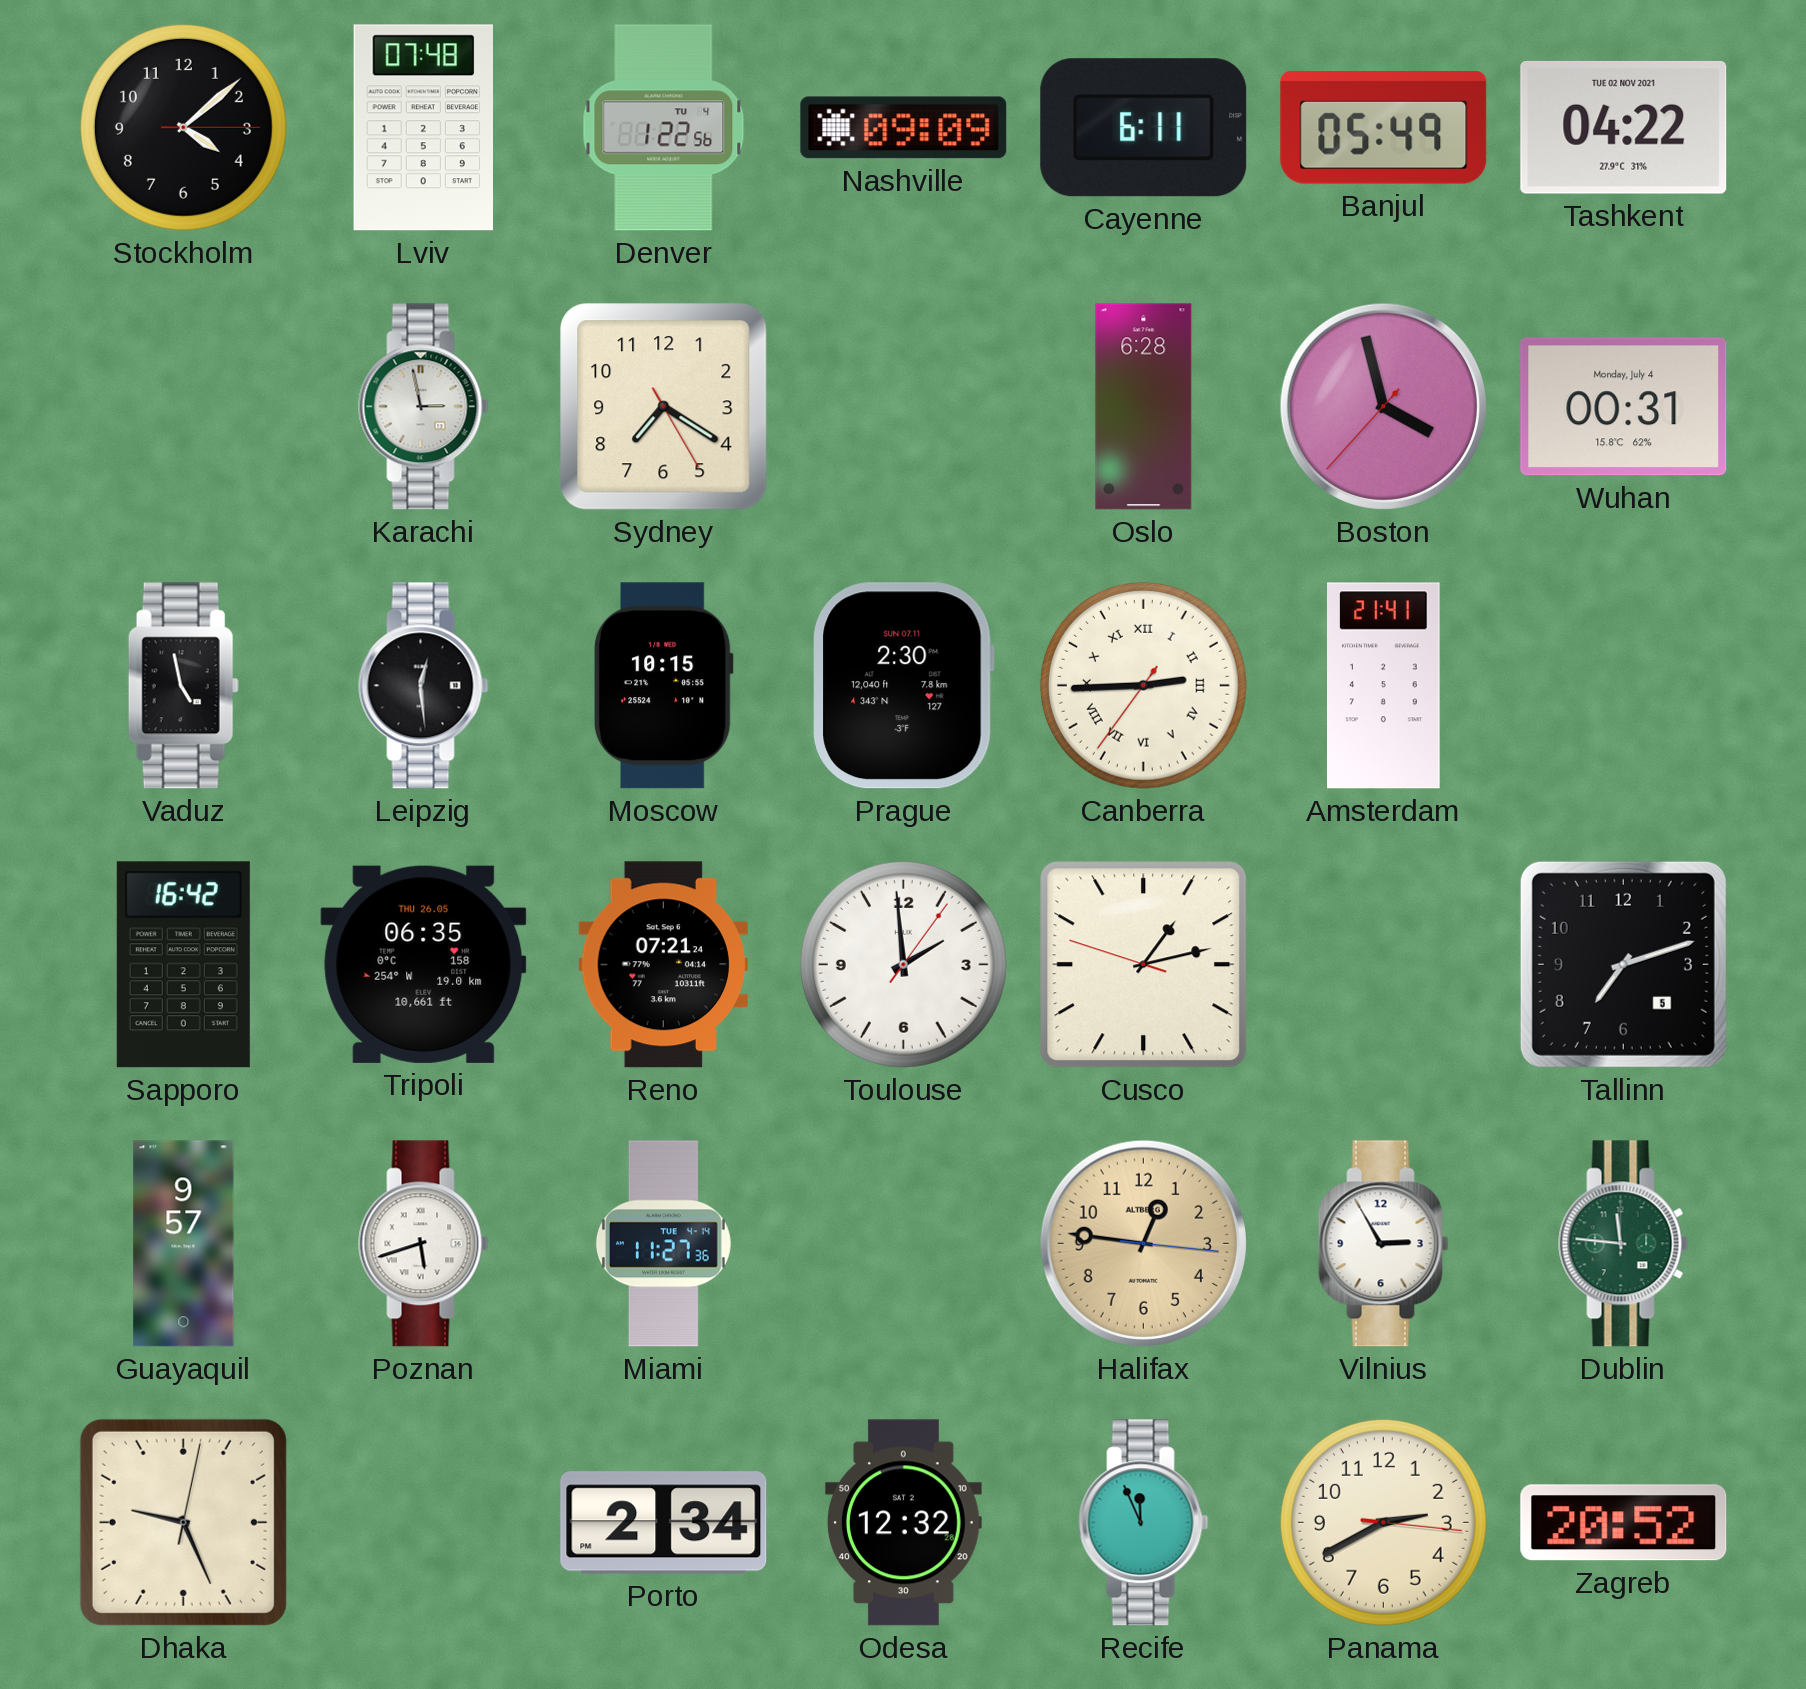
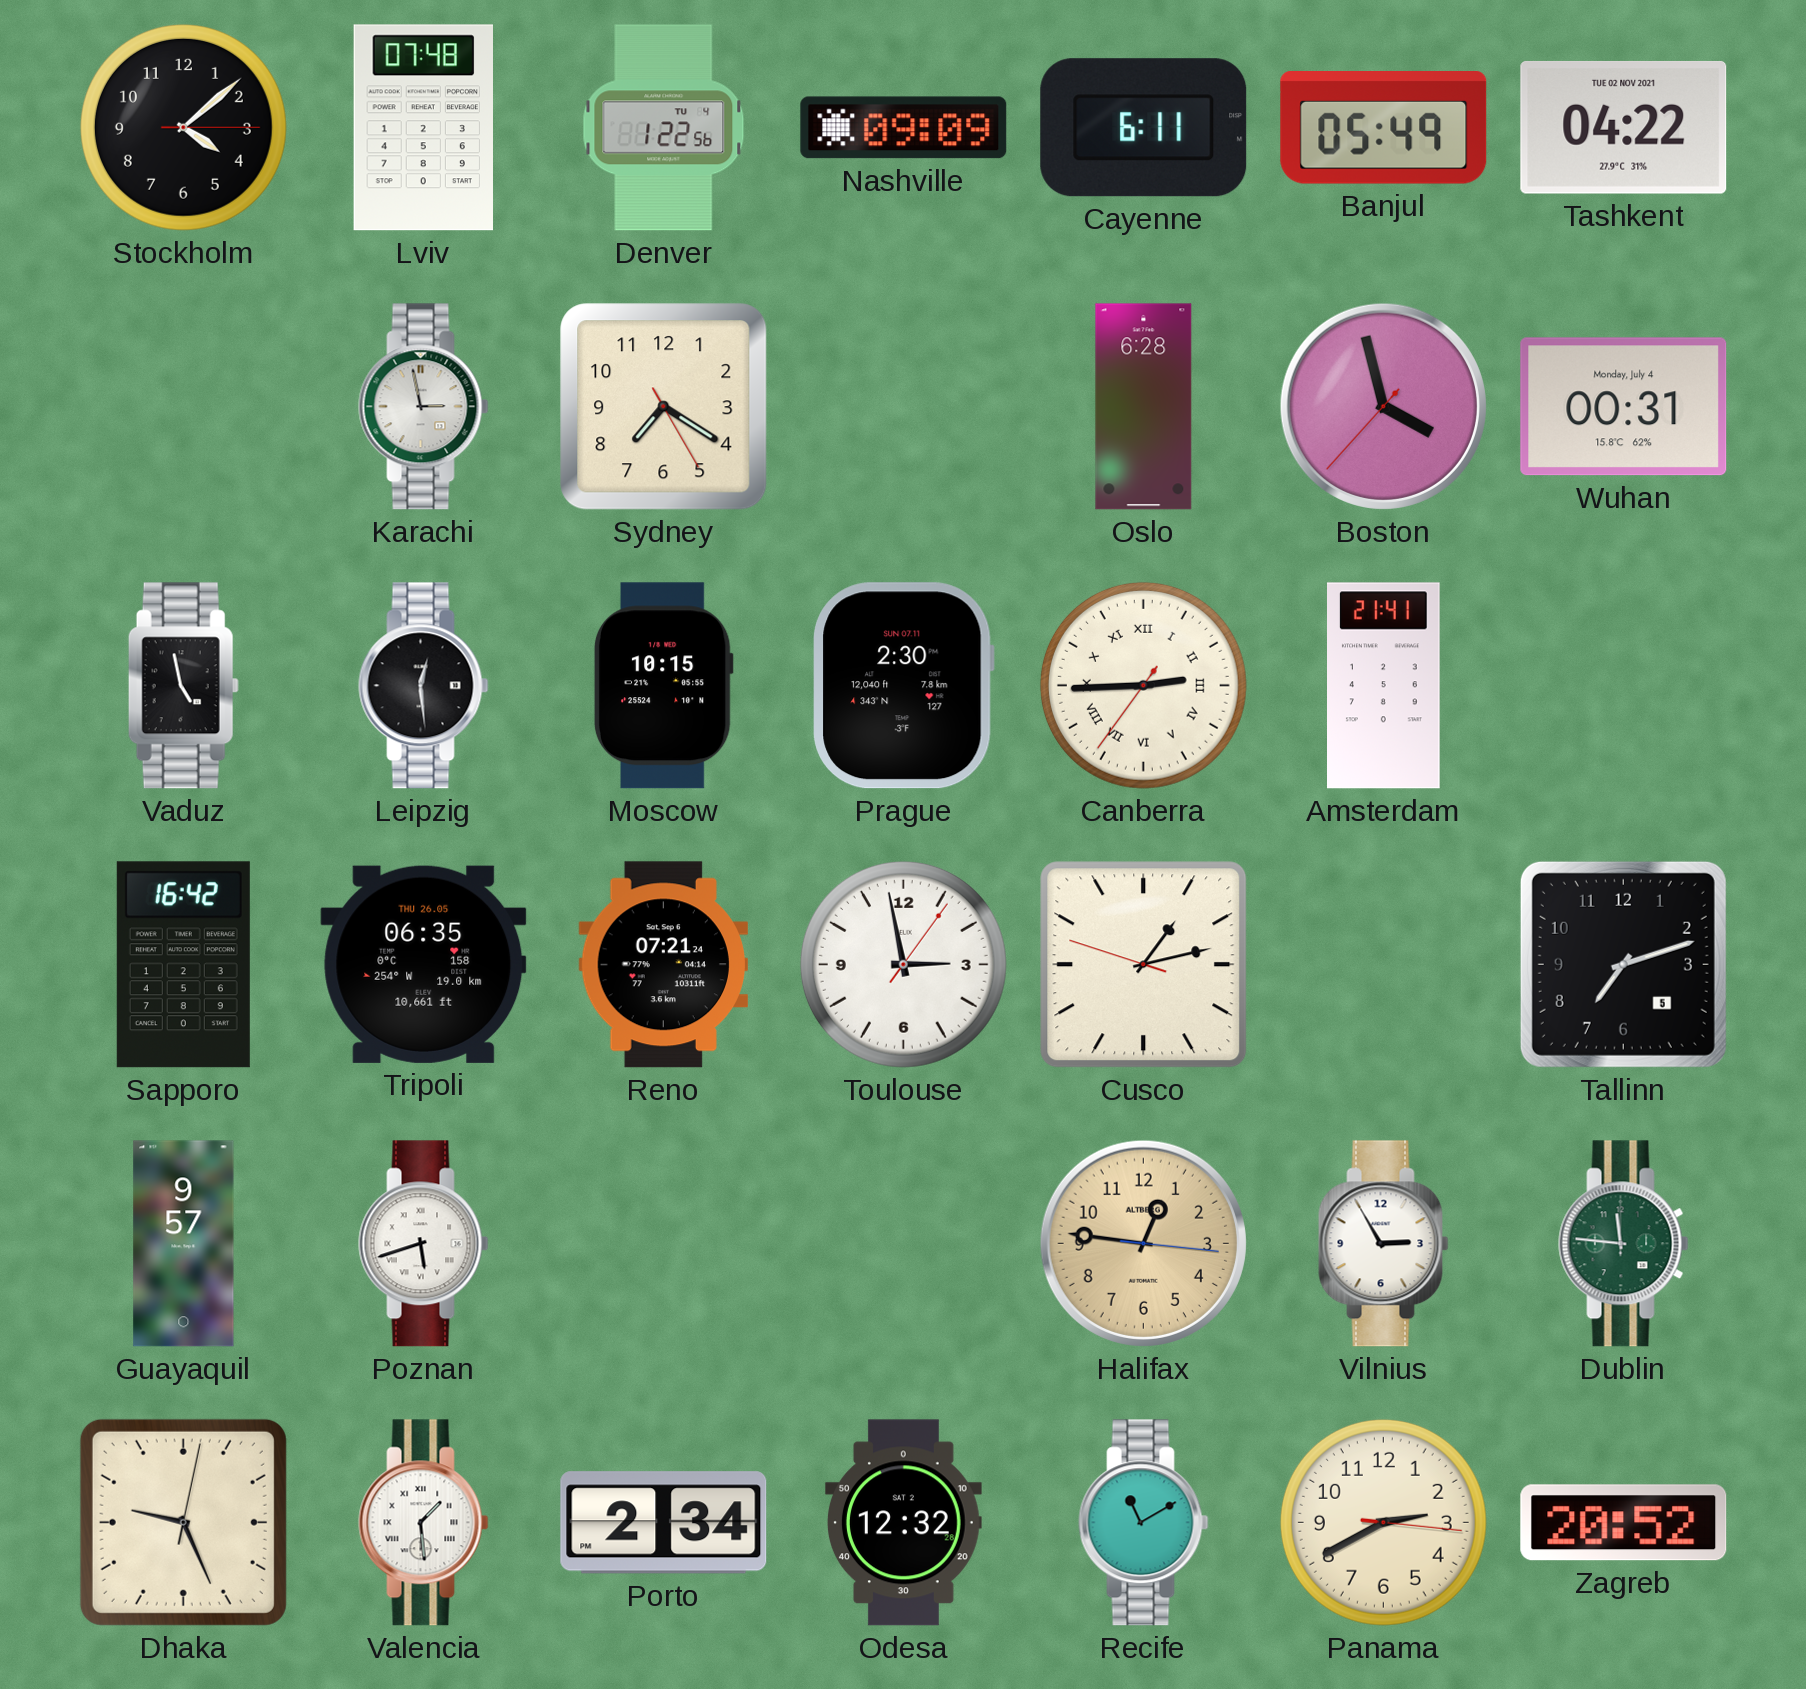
Toulouse: 1:59 -> 2:58
Miami: 11:27 -> none
Valencia: none -> 1:29
Recife: 11:56 -> 11:10
